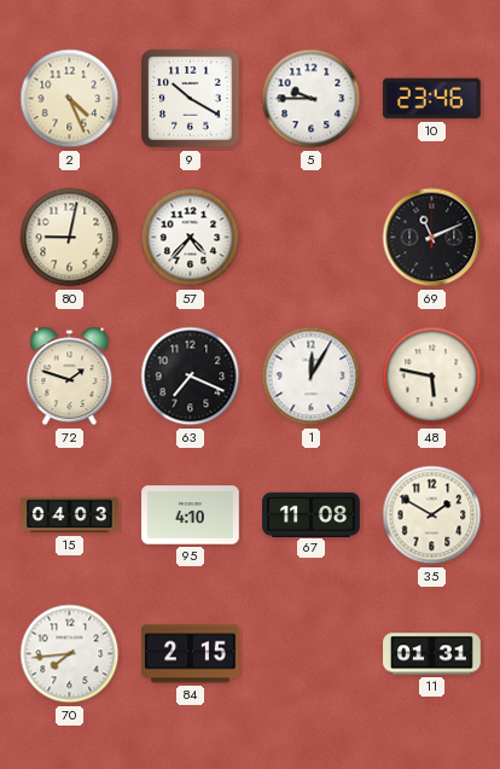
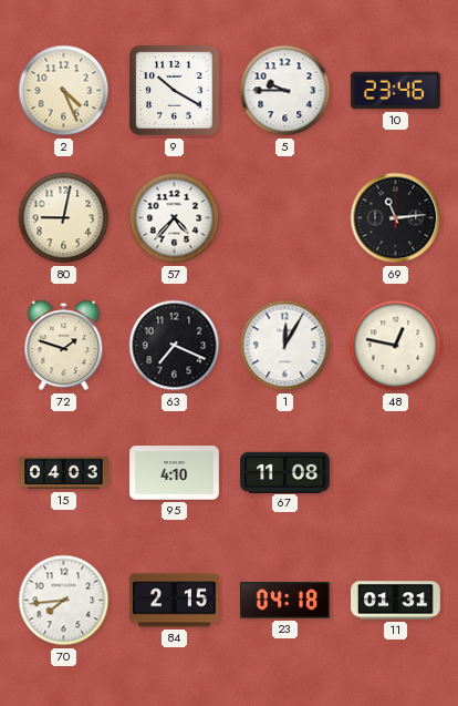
69: 11:11 -> 11:14
48: 5:47 -> 12:47
35: 1:50 -> none
23: none -> 04:18
